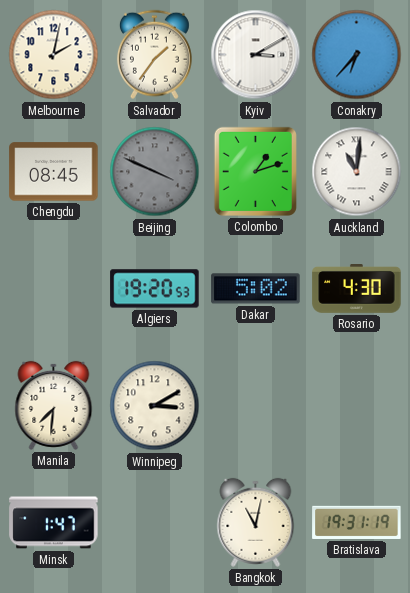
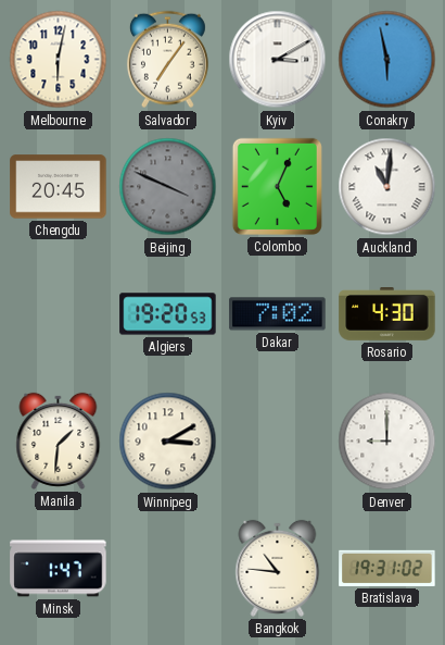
Melbourne: 2:02 -> 6:02
Salvador: 1:36 -> 7:06
Conakry: 6:37 -> 5:58
Chengdu: 08:45 -> 20:45
Colombo: 1:12 -> 5:04
Dakar: 5:02 -> 7:02
Manila: 7:31 -> 1:31
Denver: none -> 9:00
Bangkok: 11:02 -> 10:46
Bratislava: 19:31:19 -> 19:31:02
